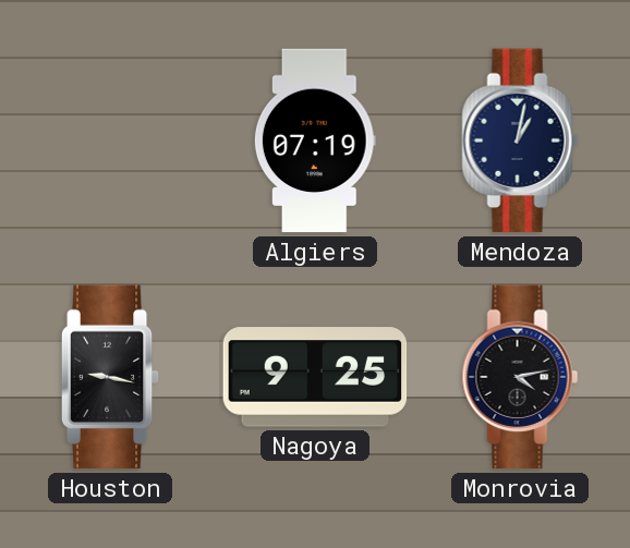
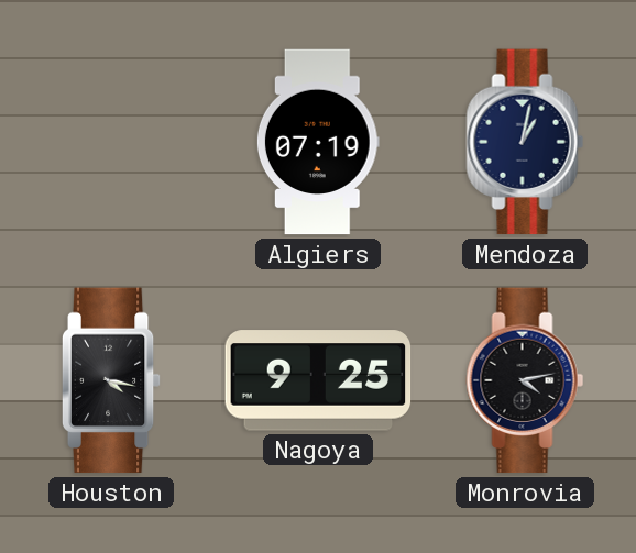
Houston: 9:17 -> 4:17
